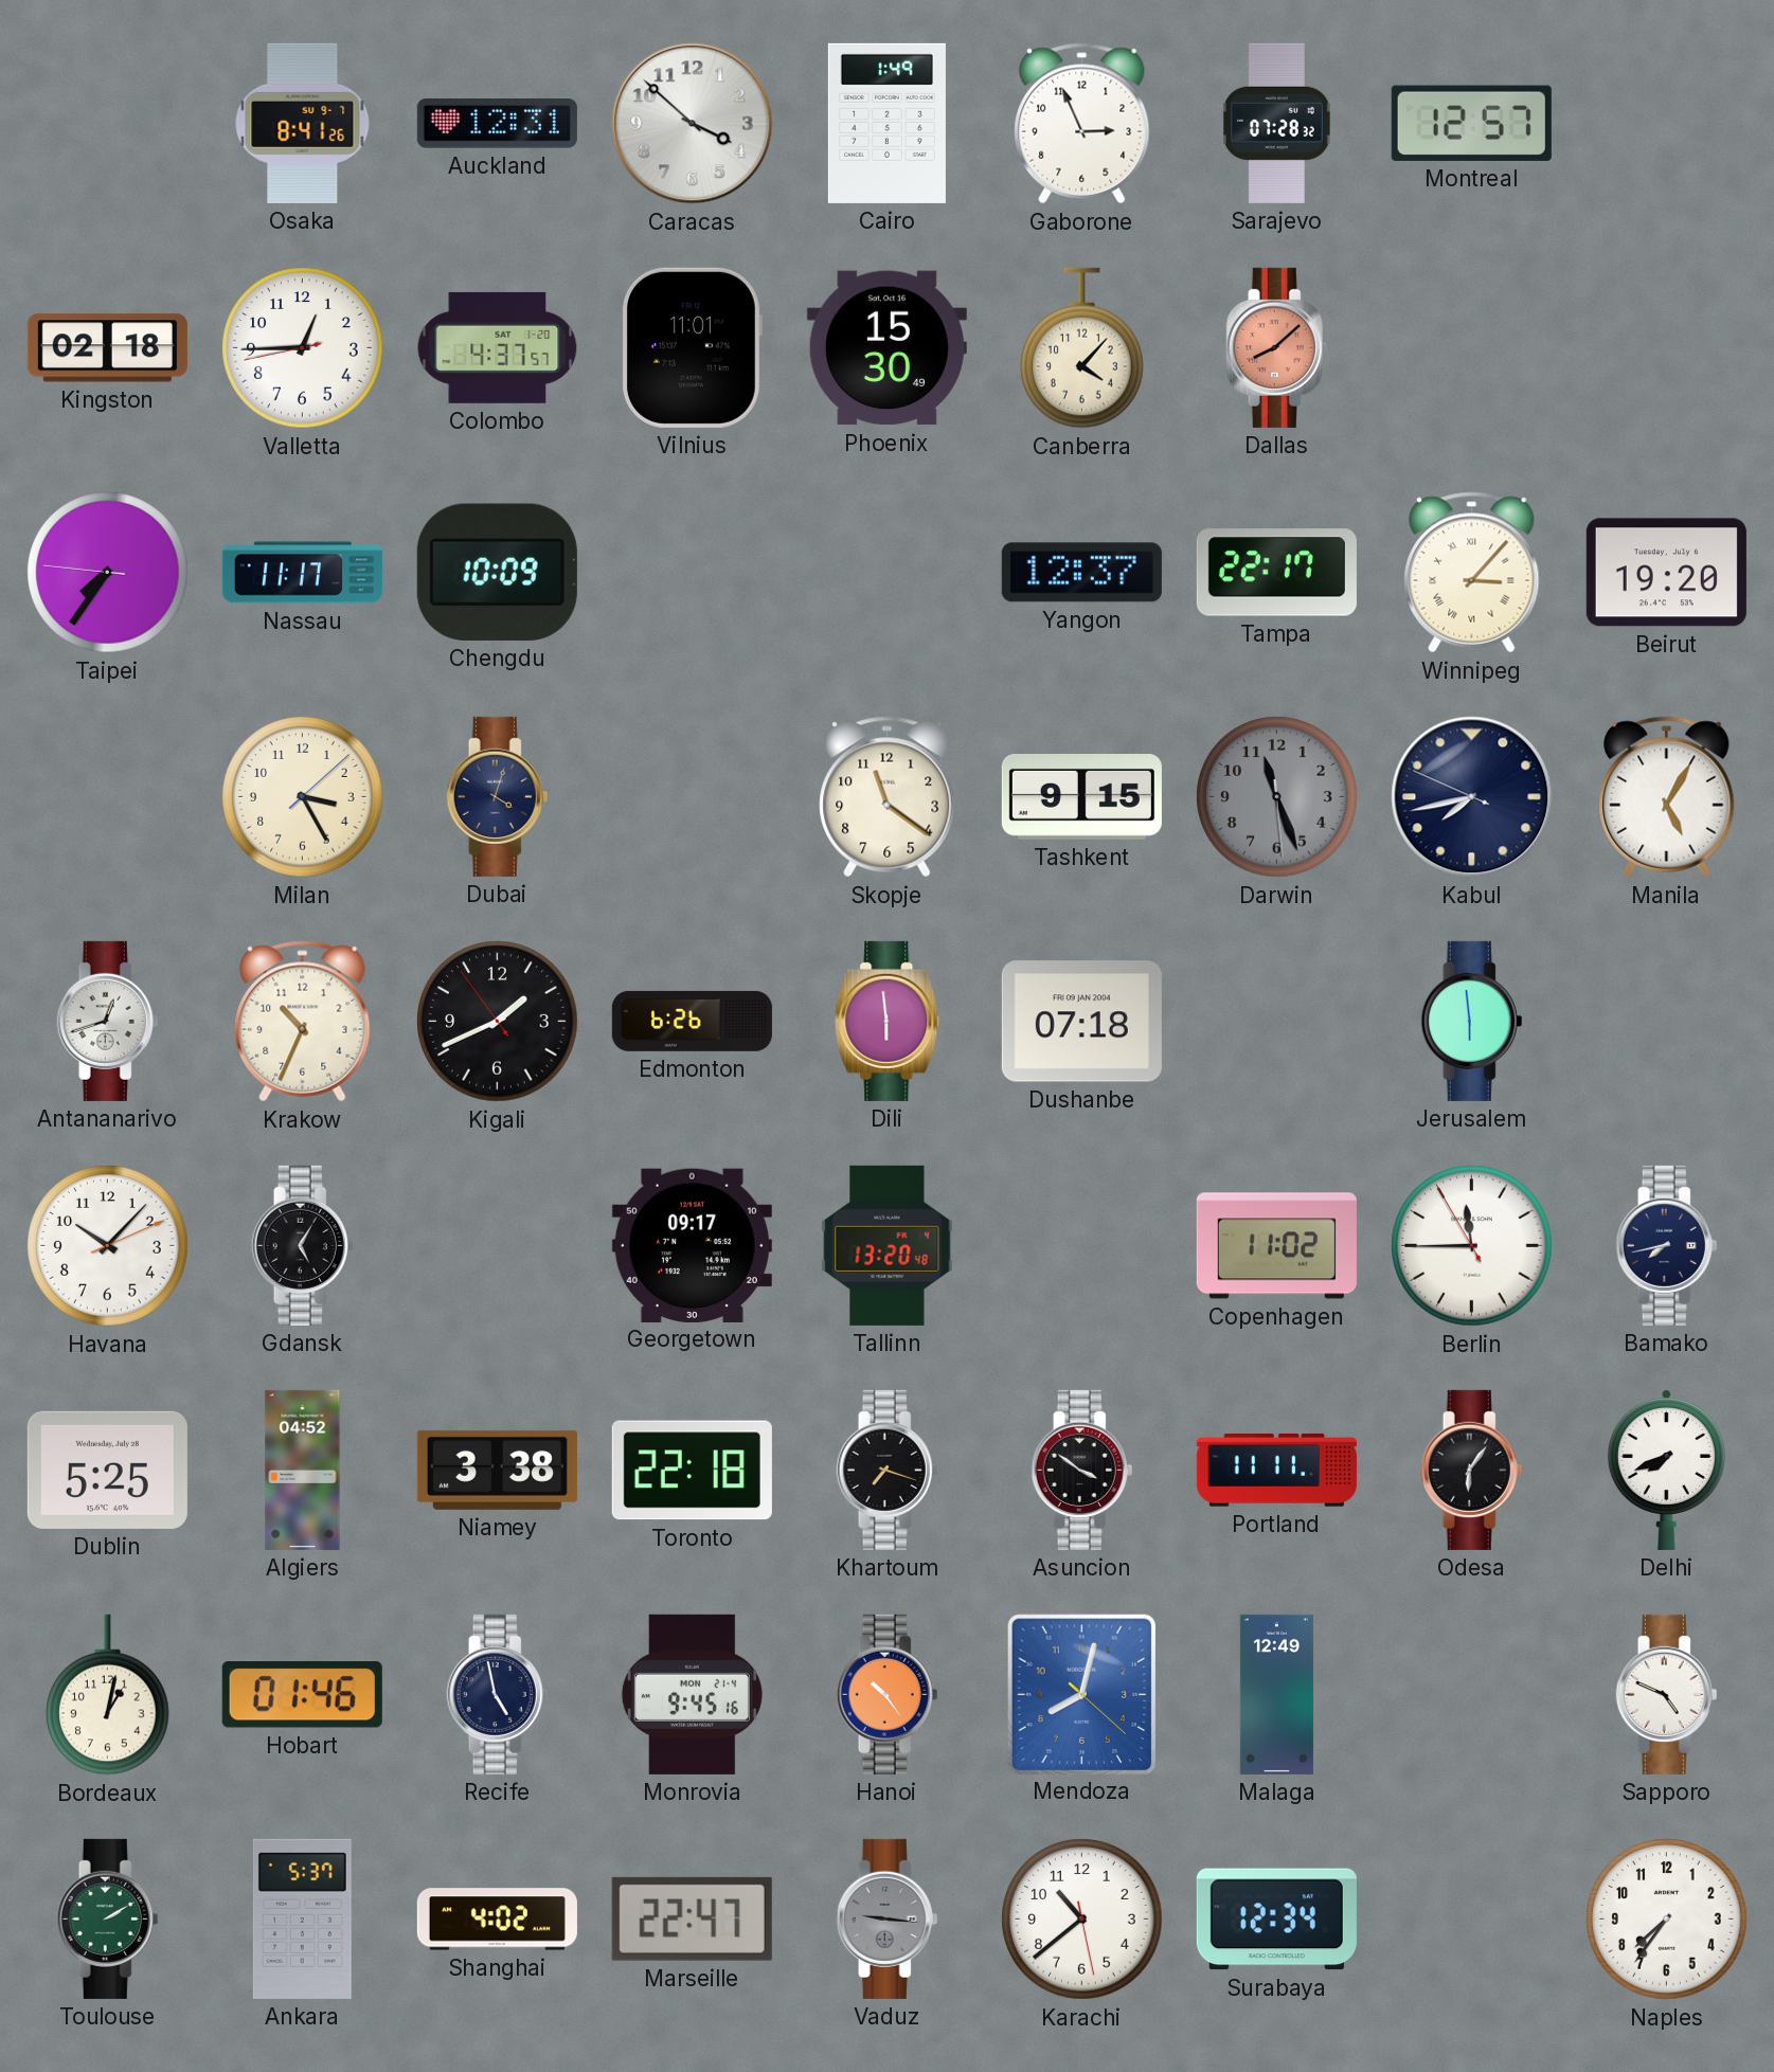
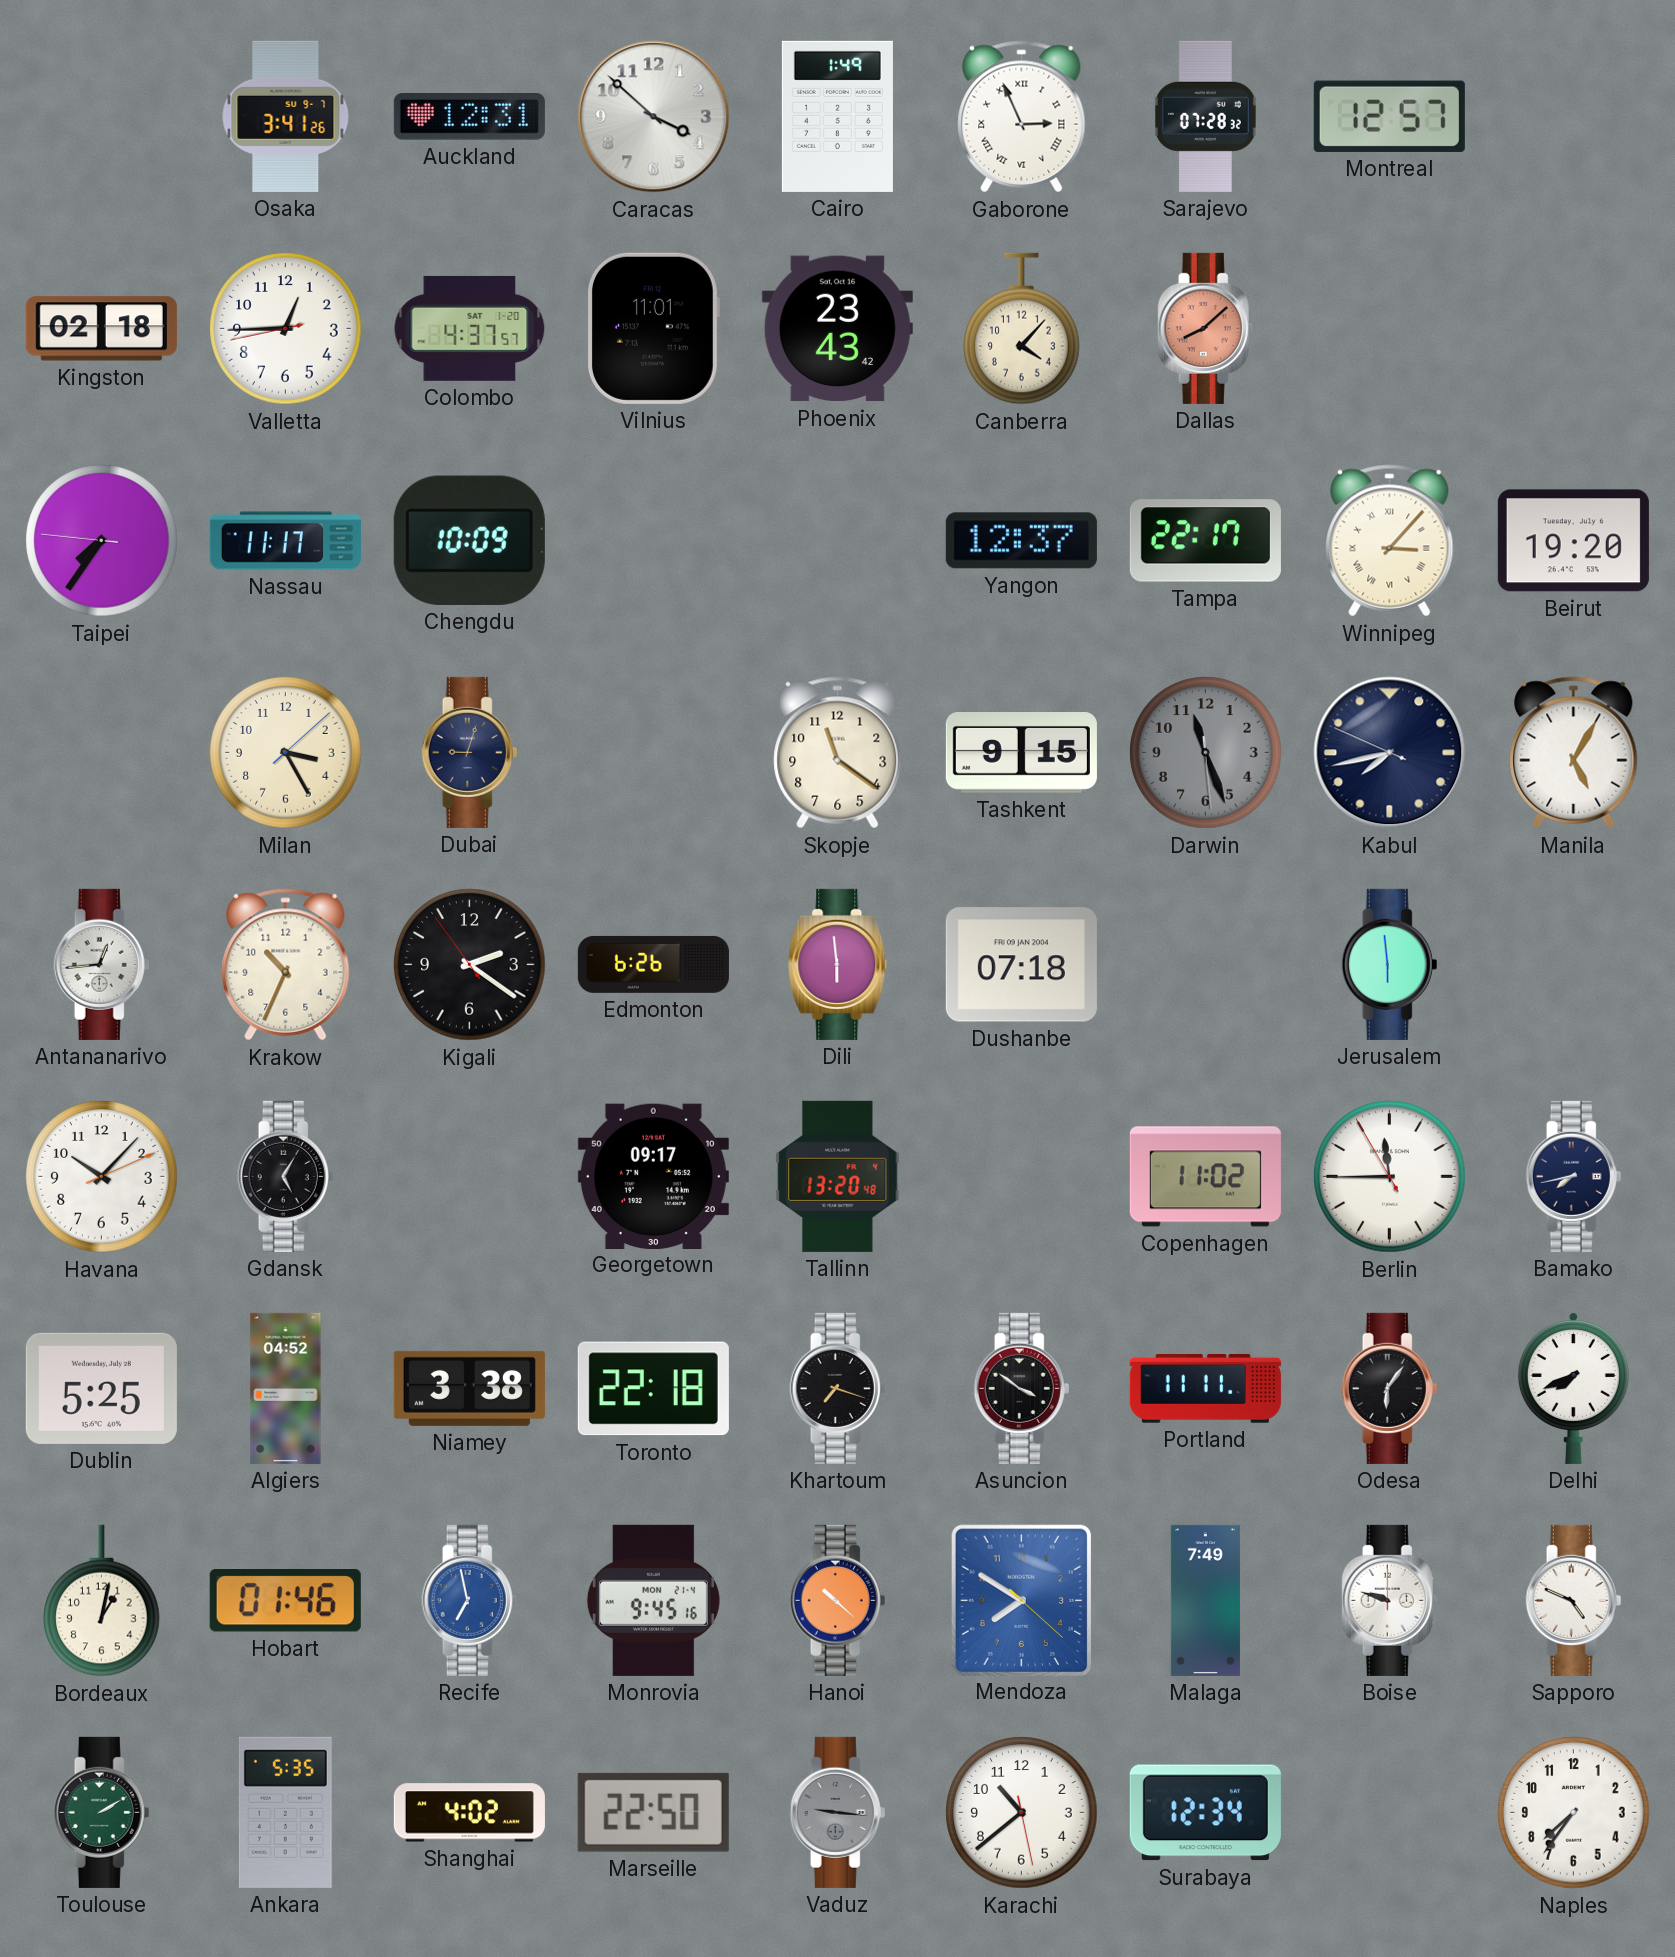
Osaka: 8:41 -> 3:41
Gaborone numerals: Arabic -> Roman
Phoenix: 15:30 -> 23:43
Dubai: 4:03 -> 9:03
Antananarivo: 12:42 -> 12:44
Kigali: 1:40 -> 2:20
Recife: 4:58 -> 6:58
Recife dial: navy -> blue
Hanoi: 10:24 -> 10:22
Mendoza: 8:02 -> 7:50
Malaga: 12:49 -> 7:49
Boise: none -> 9:48
Ankara: 5:37 -> 5:35
Marseille: 22:47 -> 22:50
